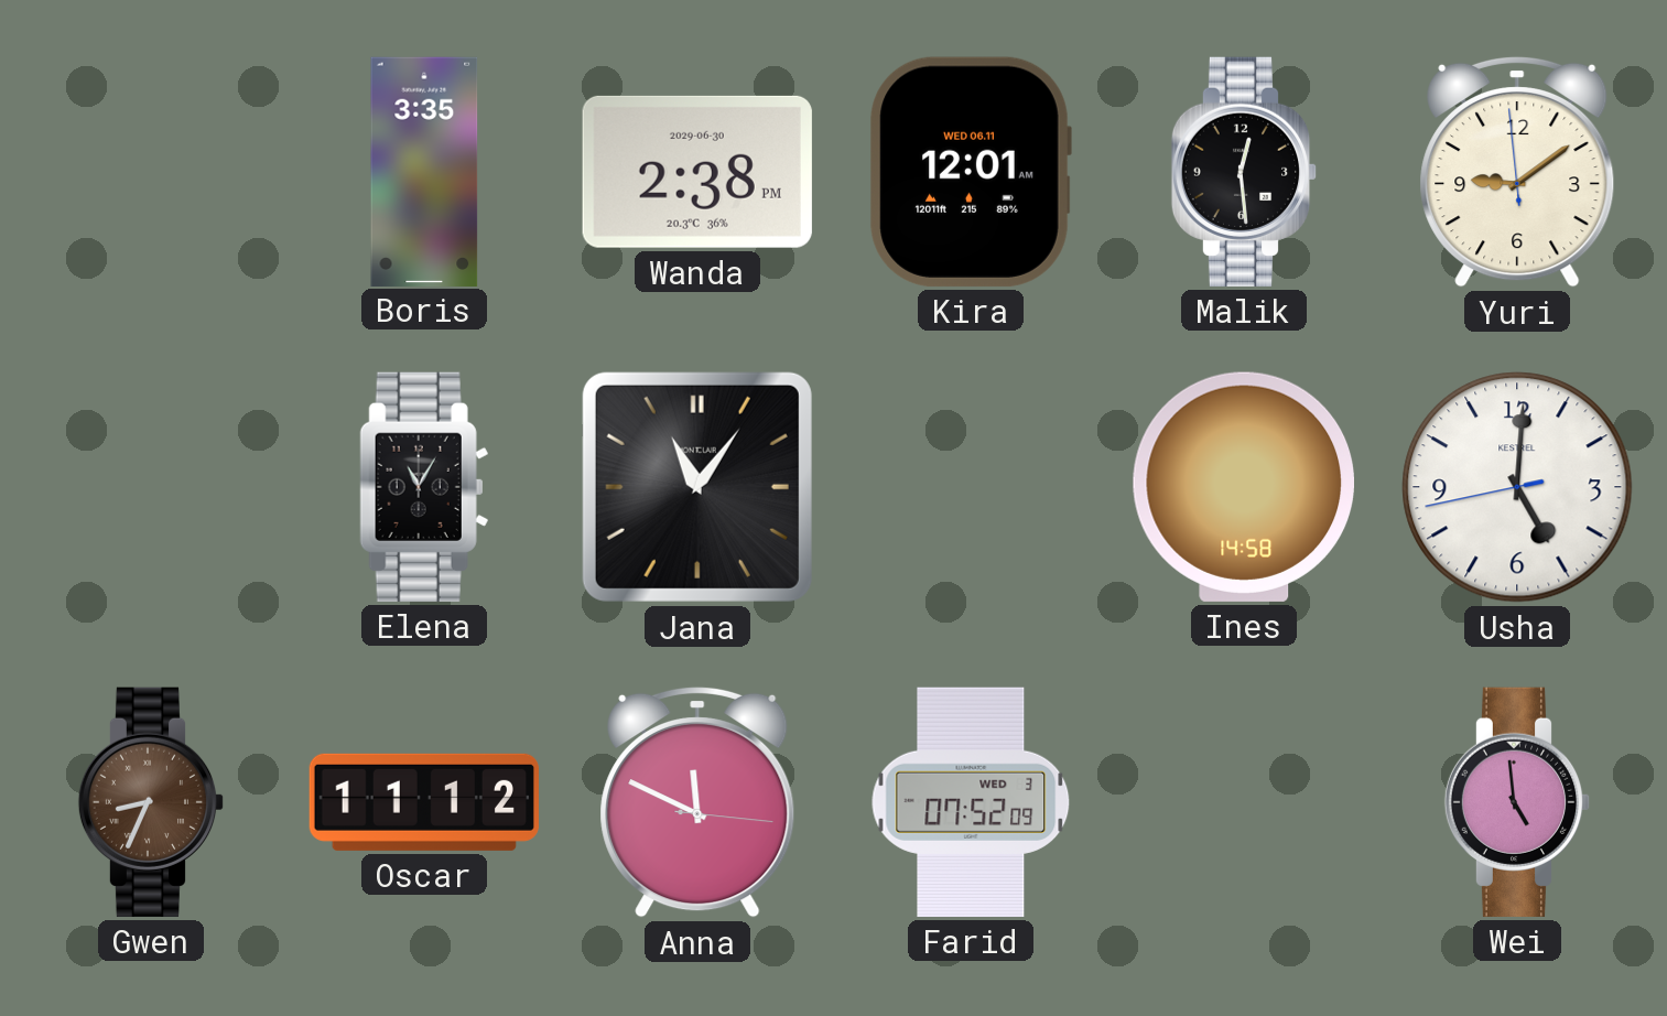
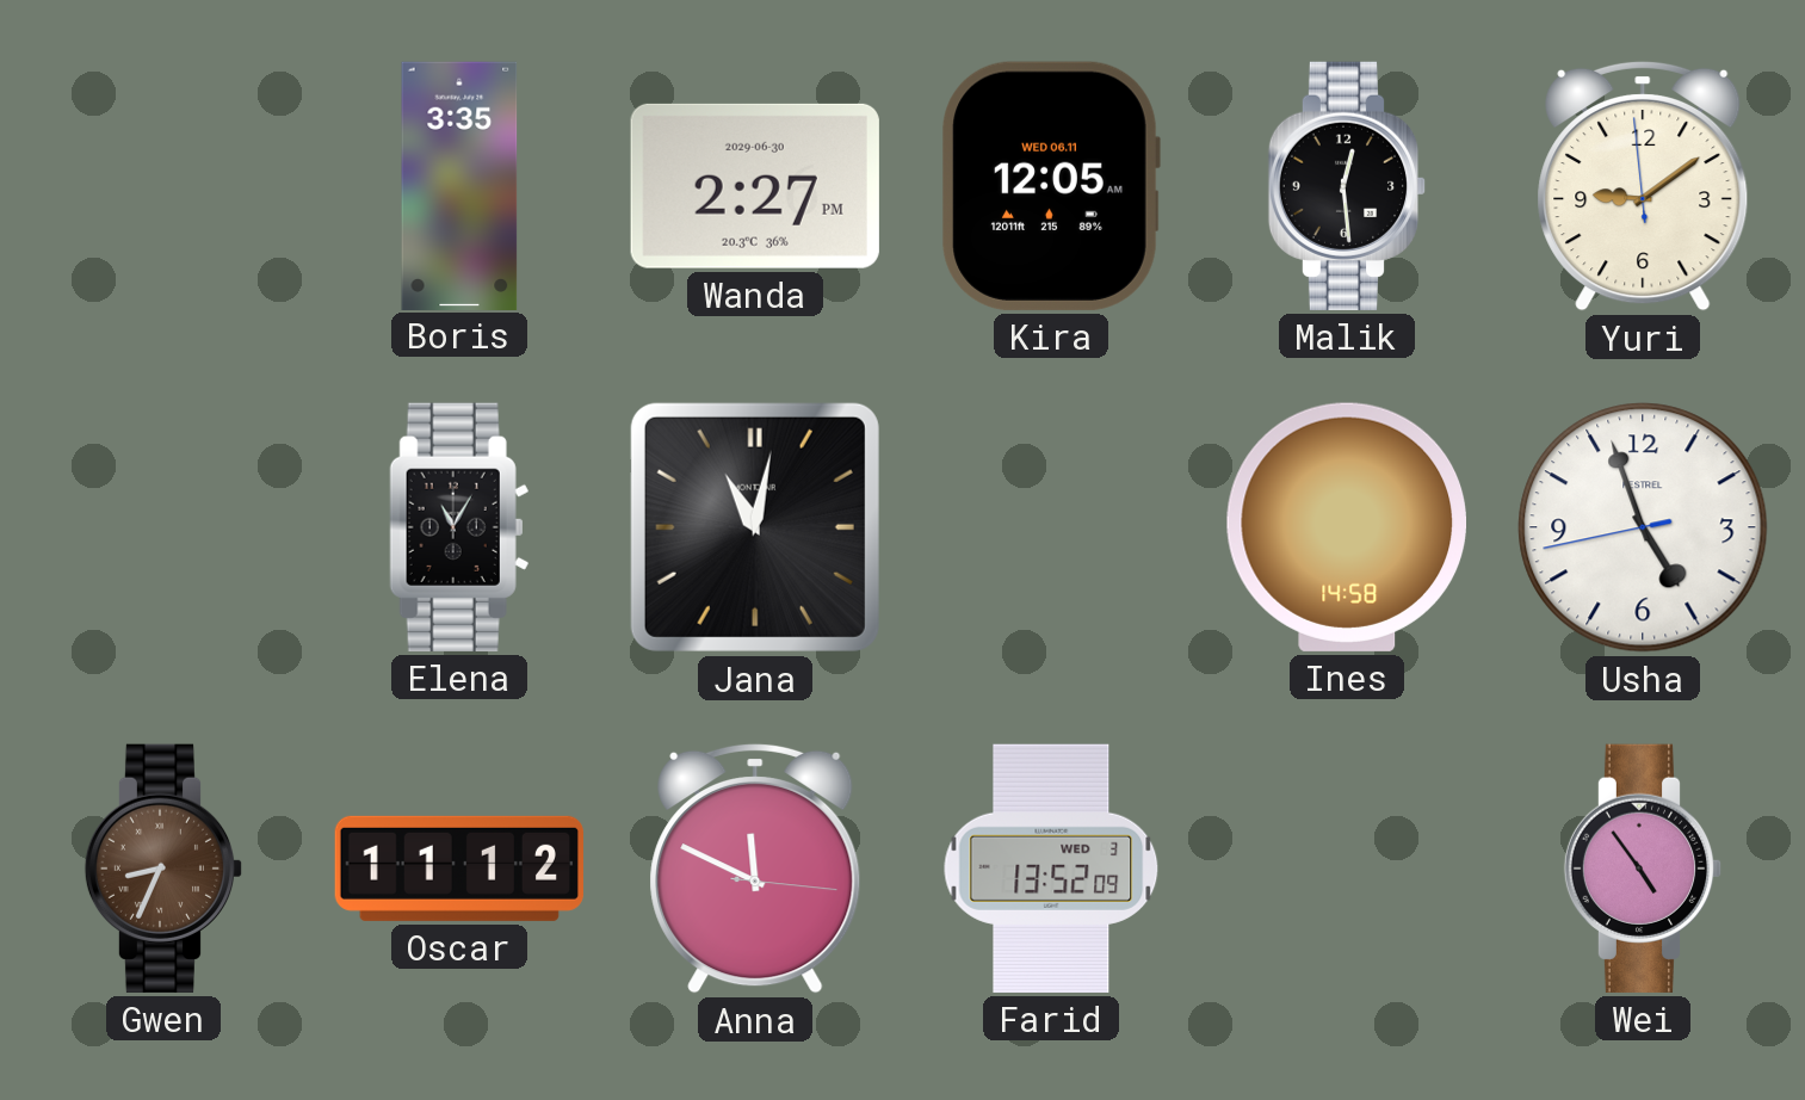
Wanda: 2:38 -> 2:27
Kira: 12:01 -> 12:05
Jana: 11:06 -> 11:02
Usha: 5:00 -> 4:56
Farid: 07:52 -> 13:52
Wei: 4:59 -> 4:54
